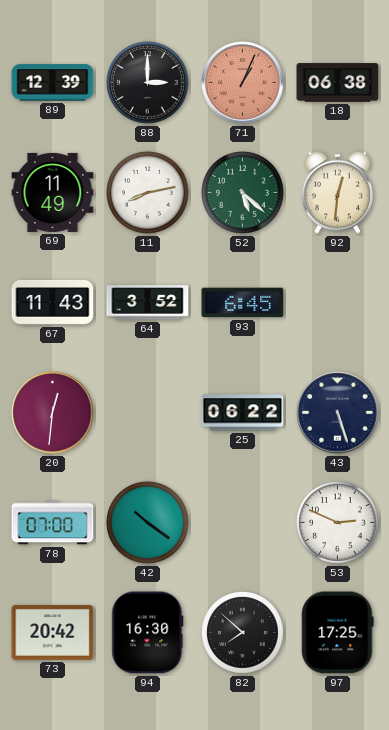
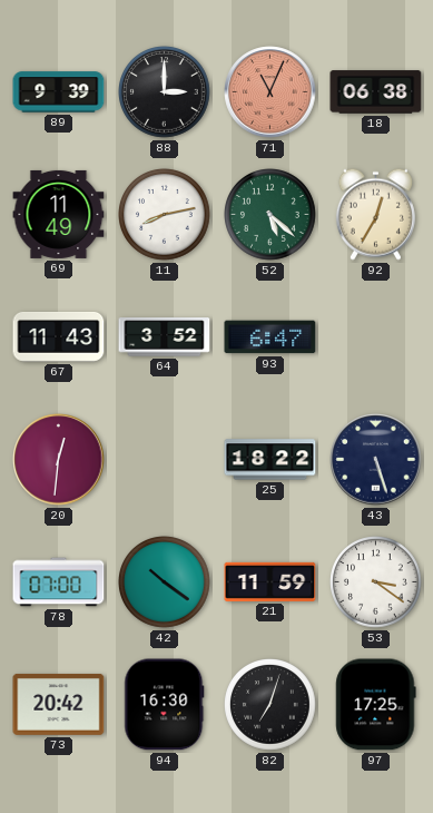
89: 12:39 -> 9:39
71: 1:04 -> 11:04
92: 12:31 -> 12:35
93: 6:45 -> 6:47
25: 06:22 -> 18:22
21: none -> 11:59
53: 2:49 -> 3:21
82: 7:52 -> 7:03
